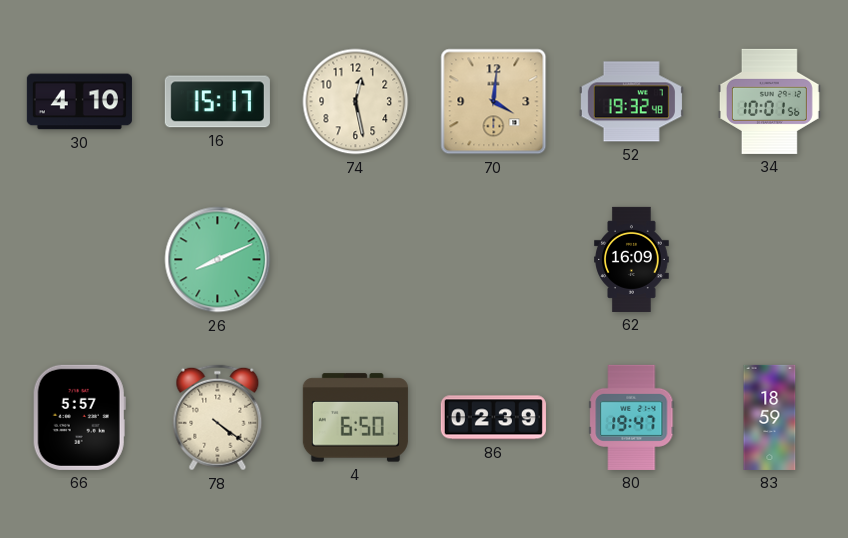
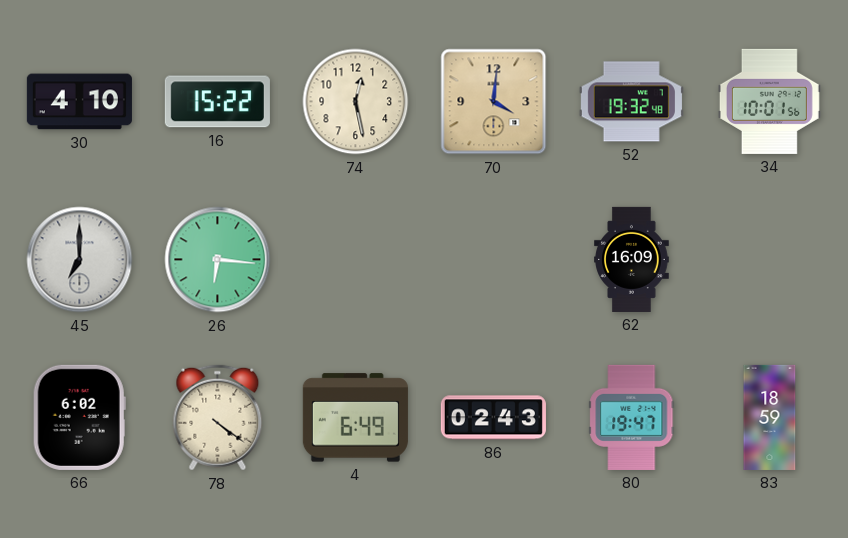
16: 15:17 -> 15:22
45: none -> 7:00
26: 8:11 -> 6:16
66: 5:57 -> 6:02
4: 6:50 -> 6:49
86: 02:39 -> 02:43
